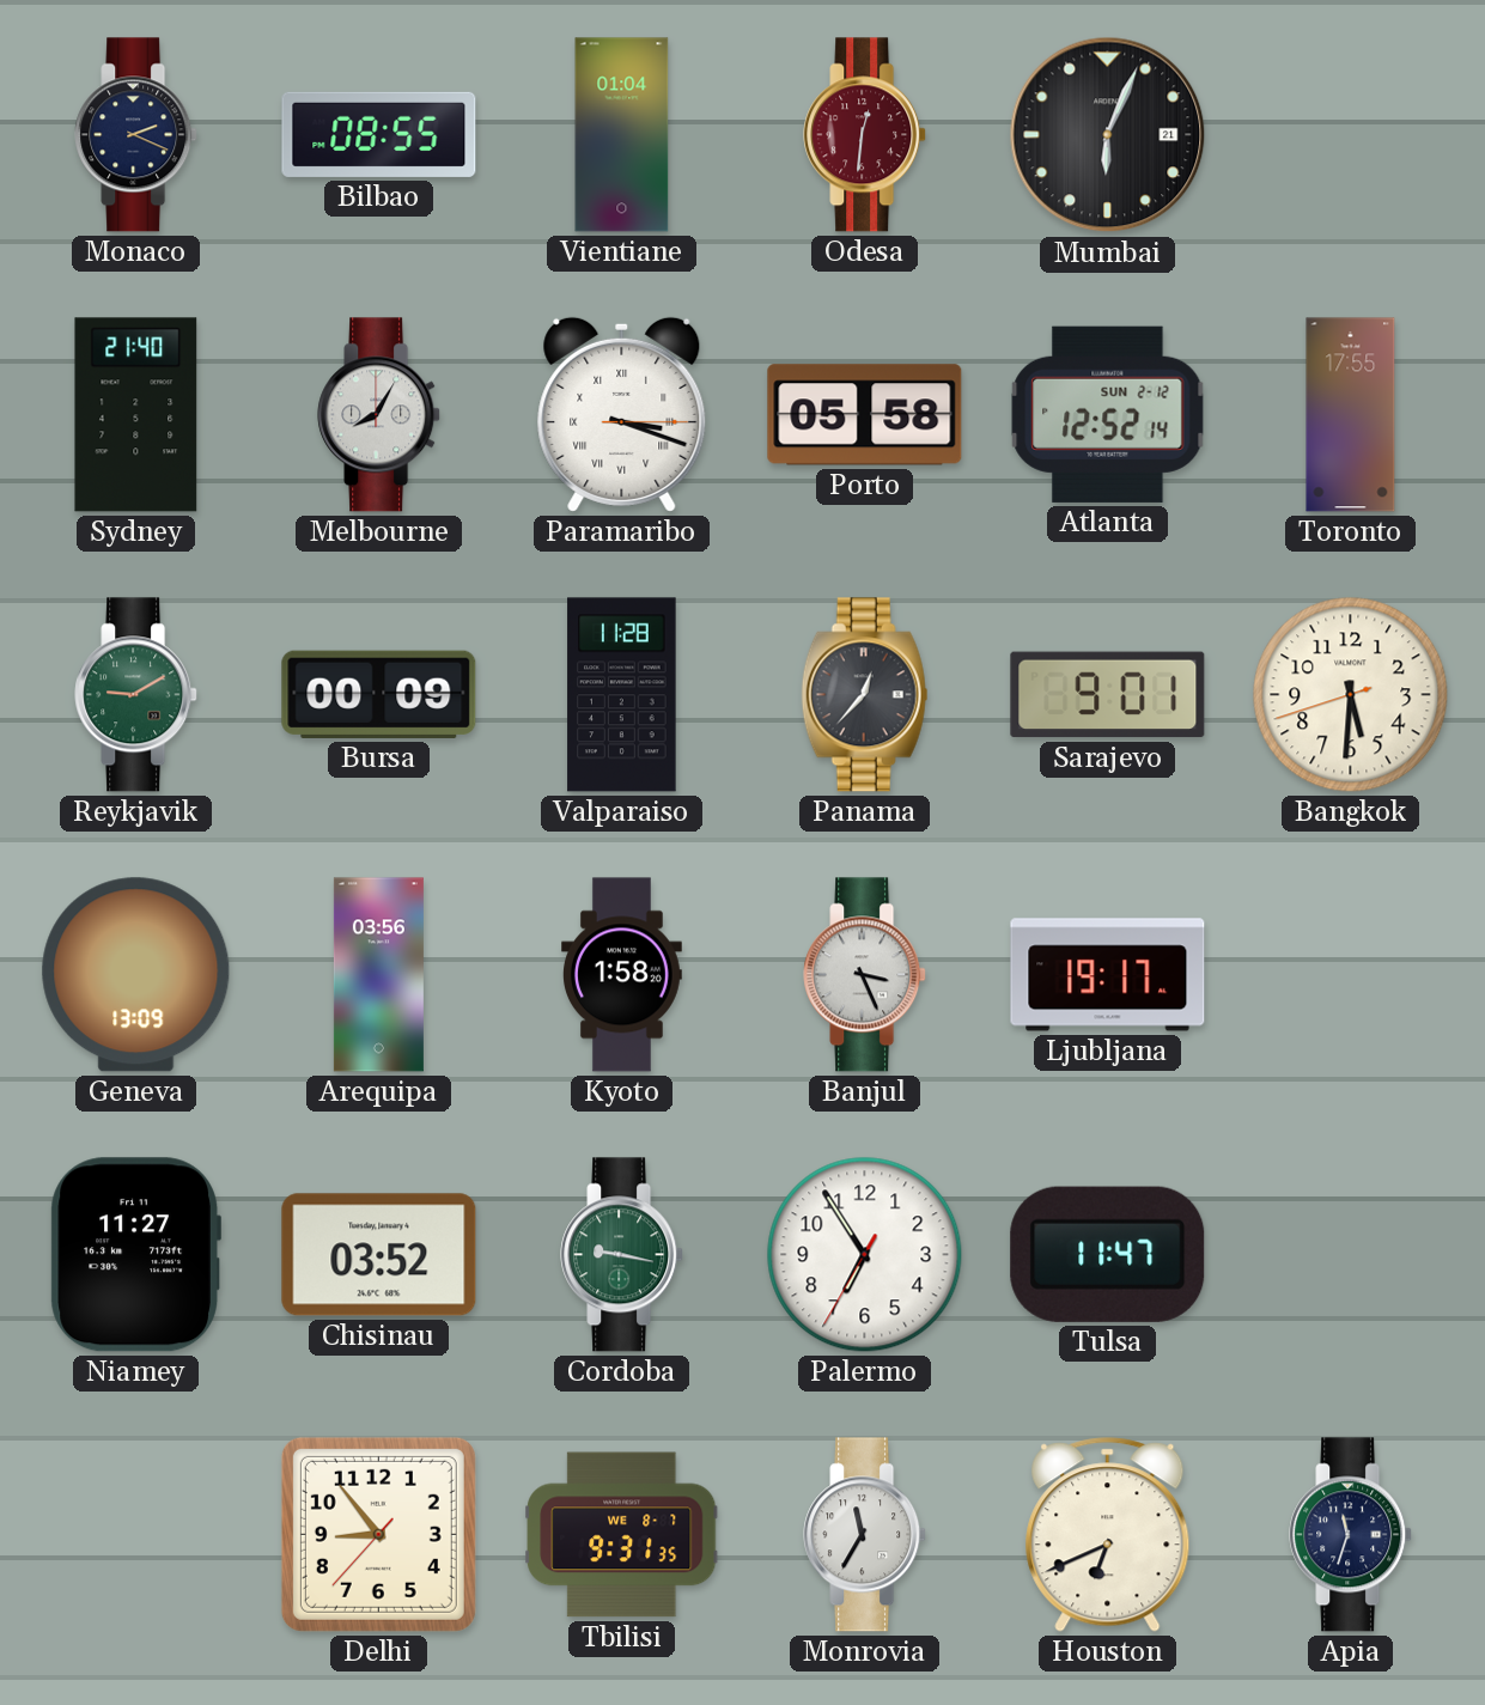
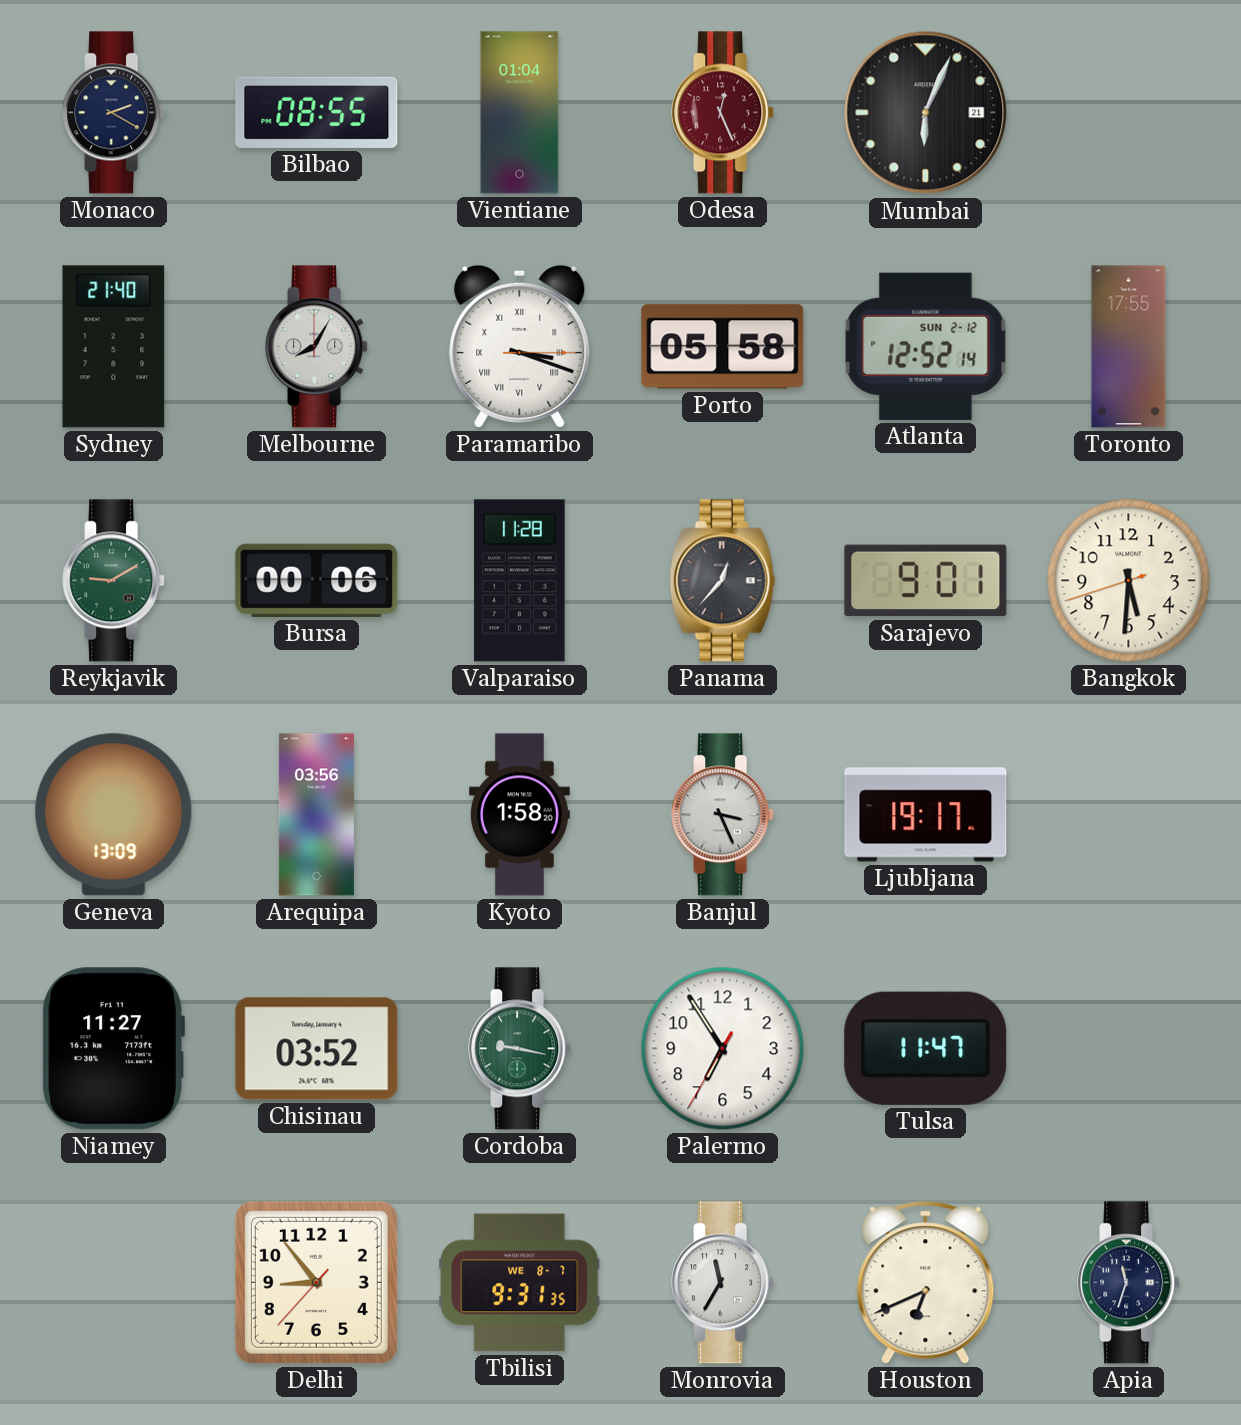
Monaco: 2:19 -> 2:20
Odesa: 12:31 -> 12:26
Bursa: 00:09 -> 00:06
